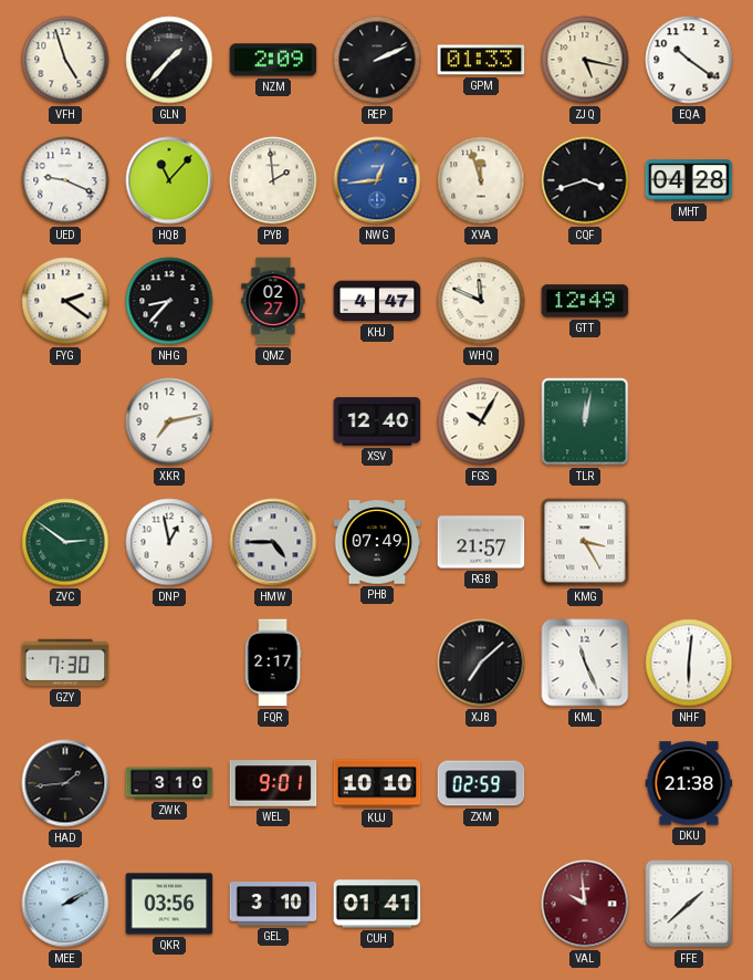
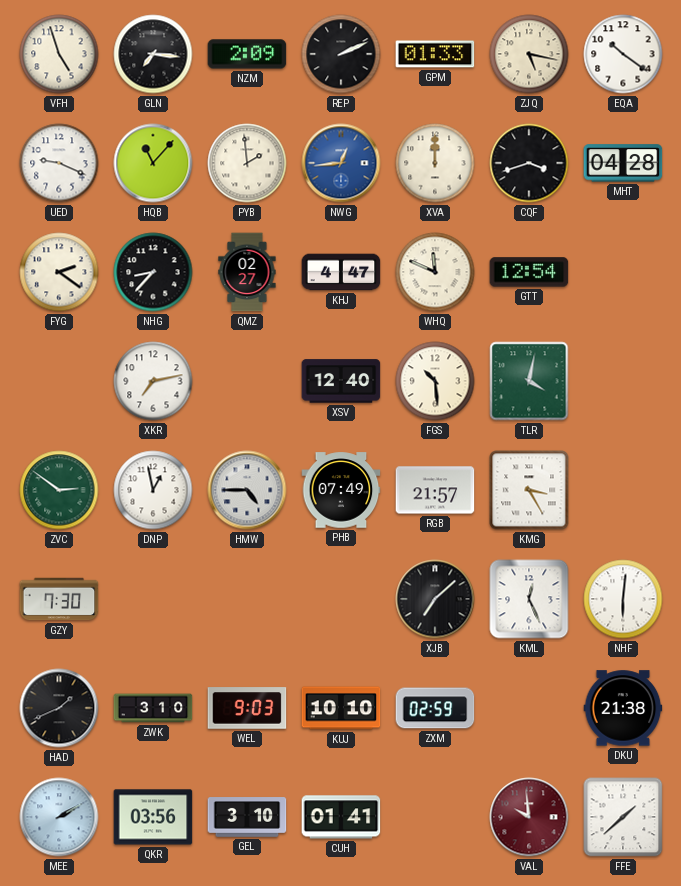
GLN: 1:37 -> 7:16
XVA: 11:57 -> 12:00
GTT: 12:49 -> 12:54
FGS: 10:05 -> 10:29
TLR: 12:02 -> 4:02
FQR: 2:17 -> none
KML: 11:26 -> 12:26
HAD: 1:44 -> 1:41
WEL: 9:01 -> 9:03
